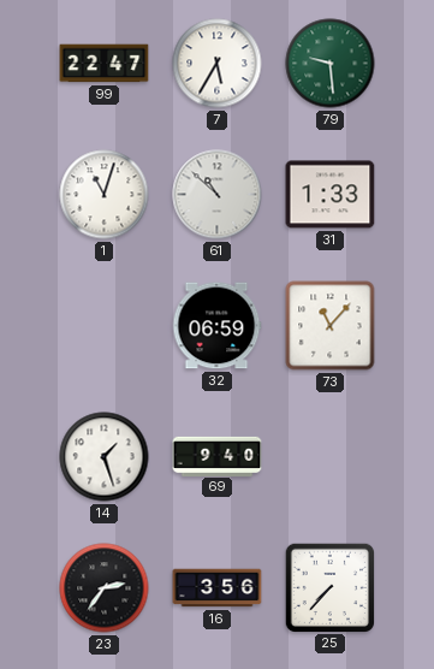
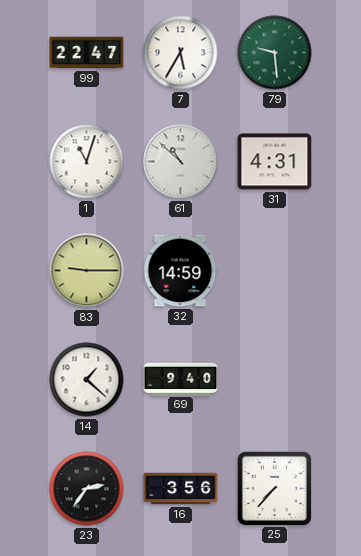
31: 1:33 -> 4:31
83: none -> 9:15
32: 06:59 -> 14:59
73: 11:07 -> none
14: 1:27 -> 1:22
